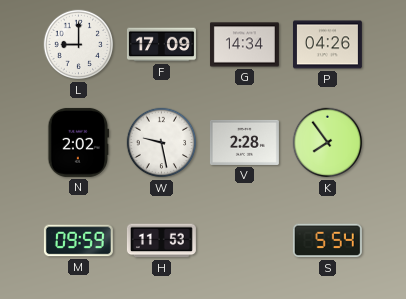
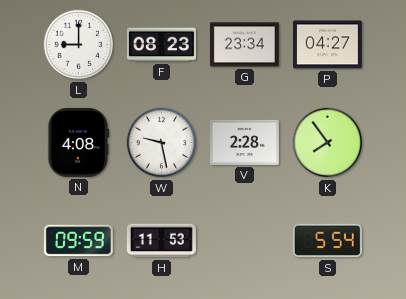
F: 17:09 -> 08:23
G: 14:34 -> 23:34
P: 04:26 -> 04:27
N: 2:02 -> 4:08
